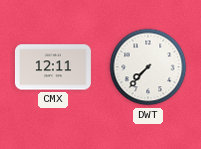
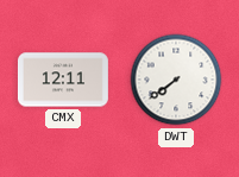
DWT: 7:37 -> 7:39
